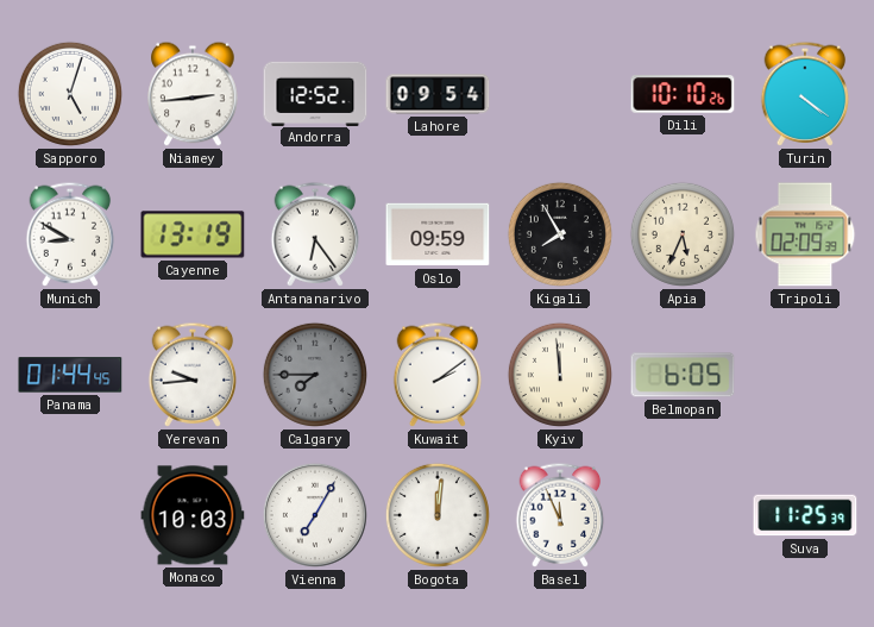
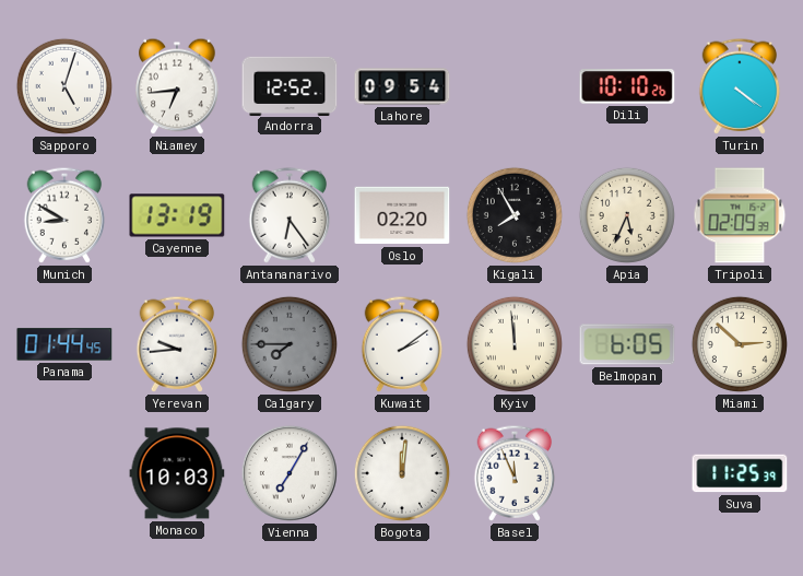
Niamey: 2:44 -> 6:44
Oslo: 09:59 -> 02:20
Miami: none -> 2:52
